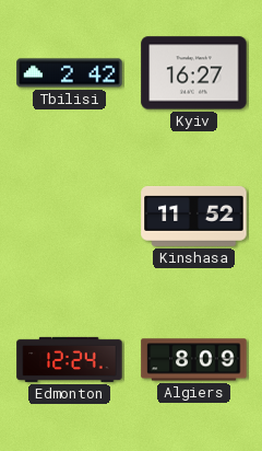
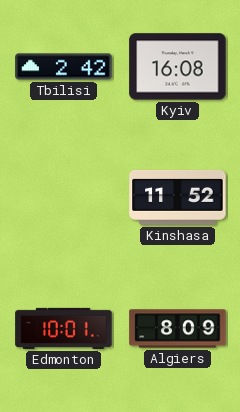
Kyiv: 16:27 -> 16:08
Edmonton: 12:24 -> 10:01
